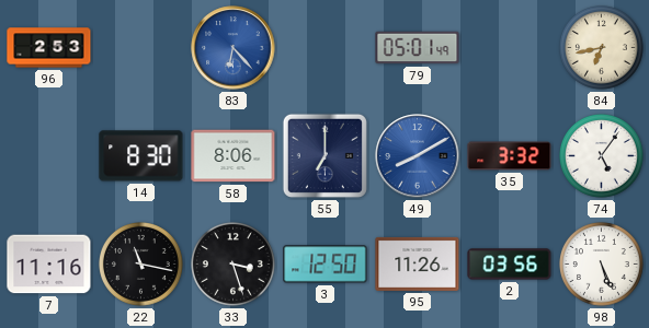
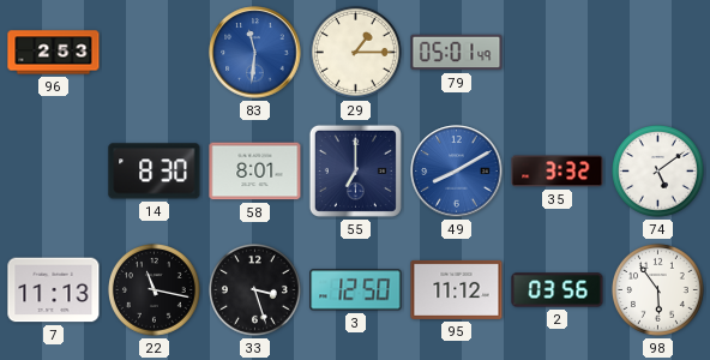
83: 6:23 -> 11:31
29: none -> 1:15
84: 6:43 -> none
58: 8:06 -> 8:01
74: 5:06 -> 5:09
7: 11:16 -> 11:13
95: 11:26 -> 11:12
98: 5:26 -> 5:54
